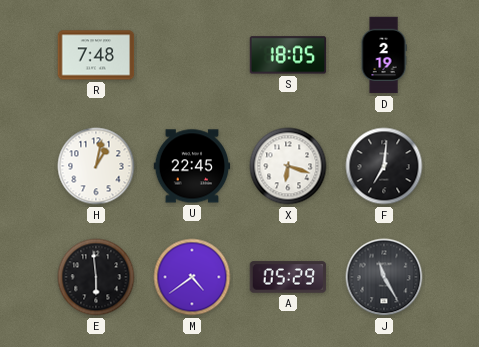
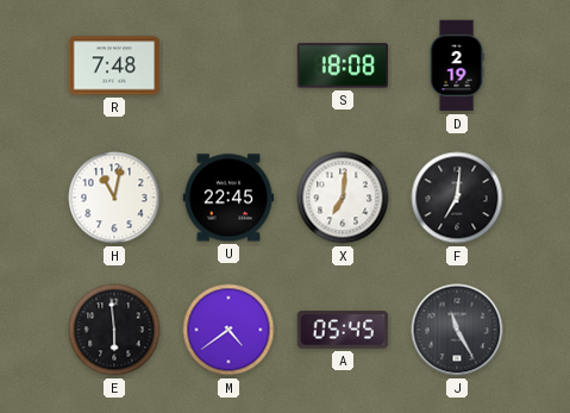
S: 18:05 -> 18:08
H: 1:02 -> 11:02
X: 6:18 -> 7:01
A: 05:29 -> 05:45
